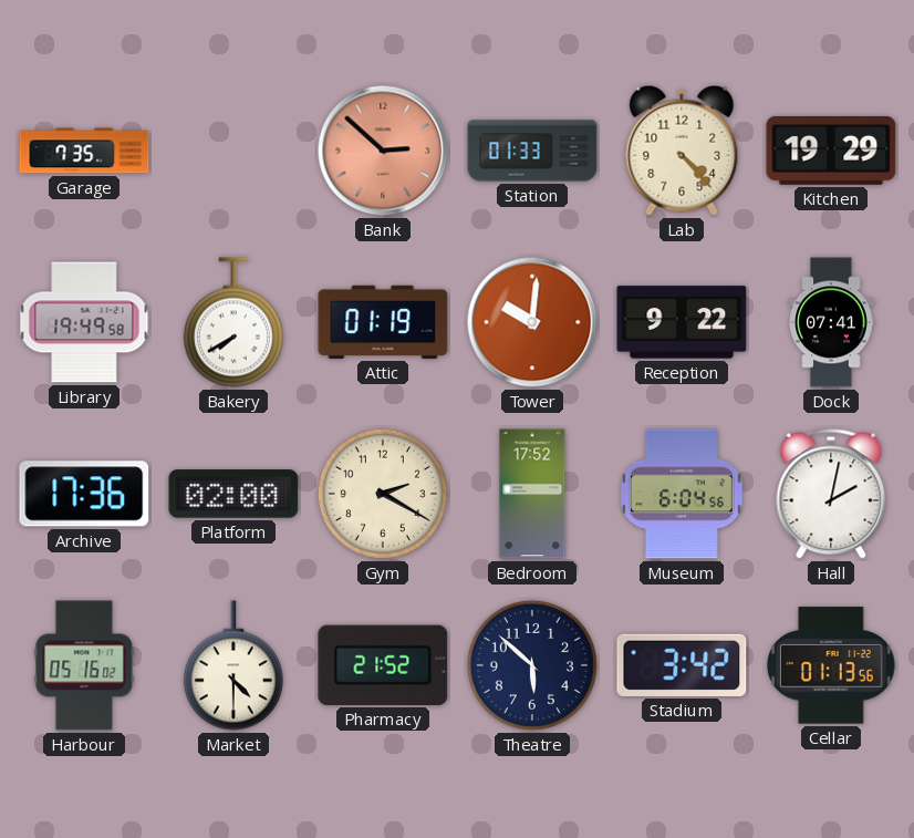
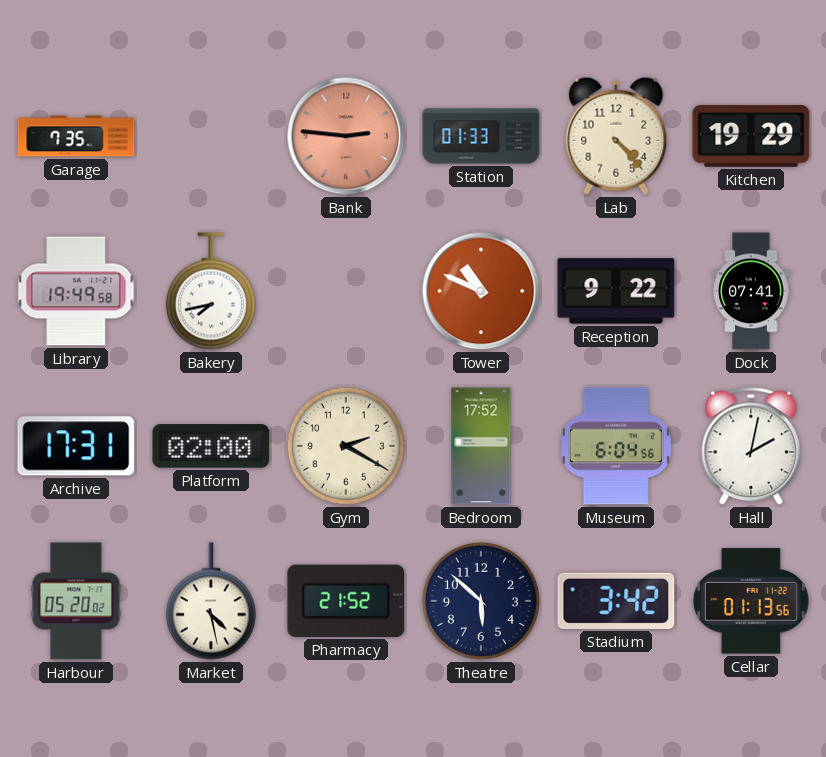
Bank: 2:52 -> 2:46
Bakery: 7:40 -> 7:43
Attic: 01:19 -> none
Tower: 10:01 -> 10:49
Archive: 17:36 -> 17:31
Harbour: 05:16 -> 05:20
Market: 4:30 -> 4:28
